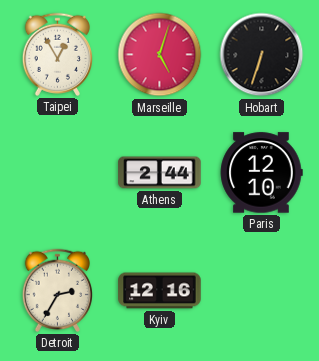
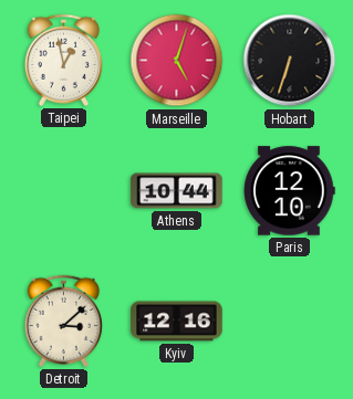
Taipei: 12:55 -> 12:58
Athens: 2:44 -> 10:44
Detroit: 2:35 -> 3:08
